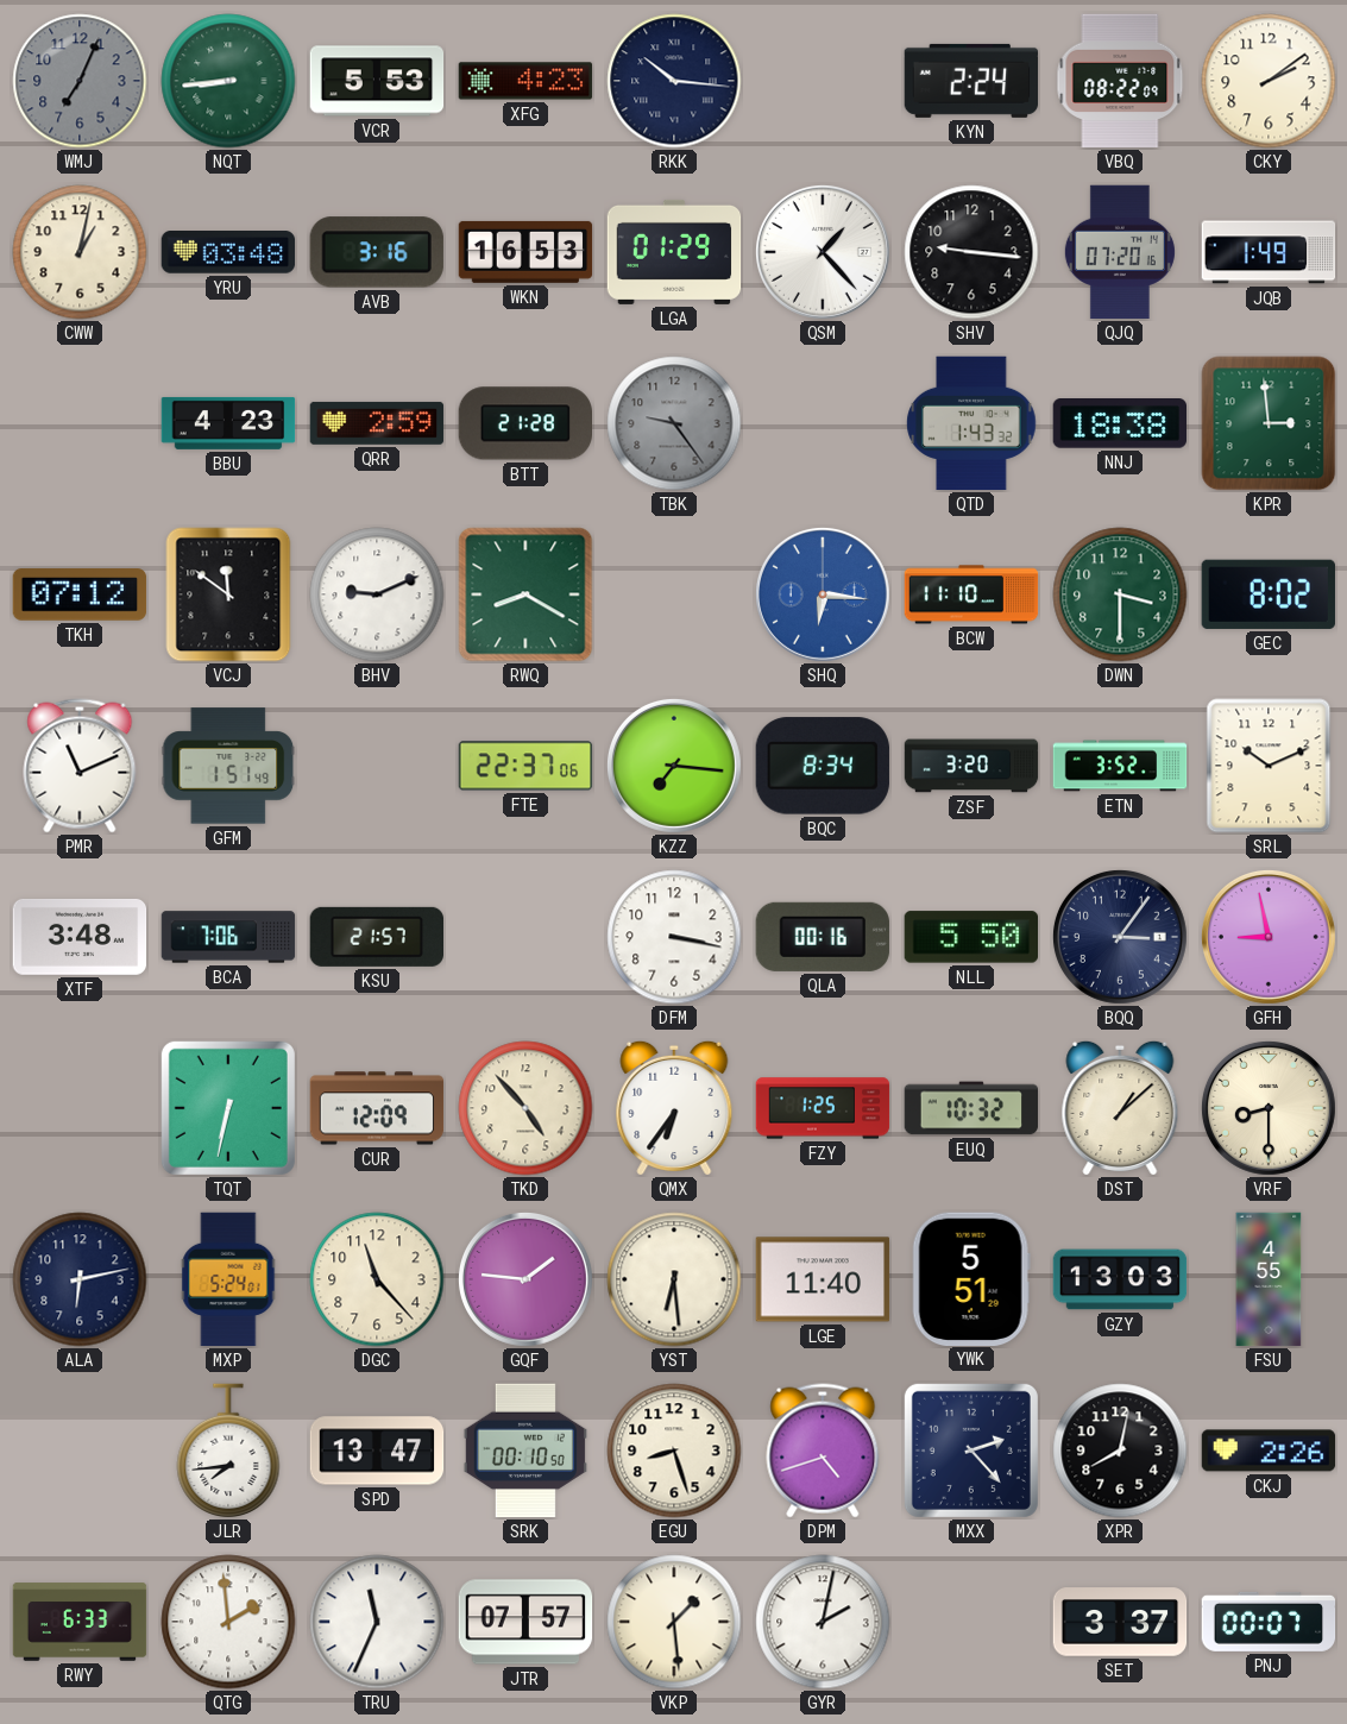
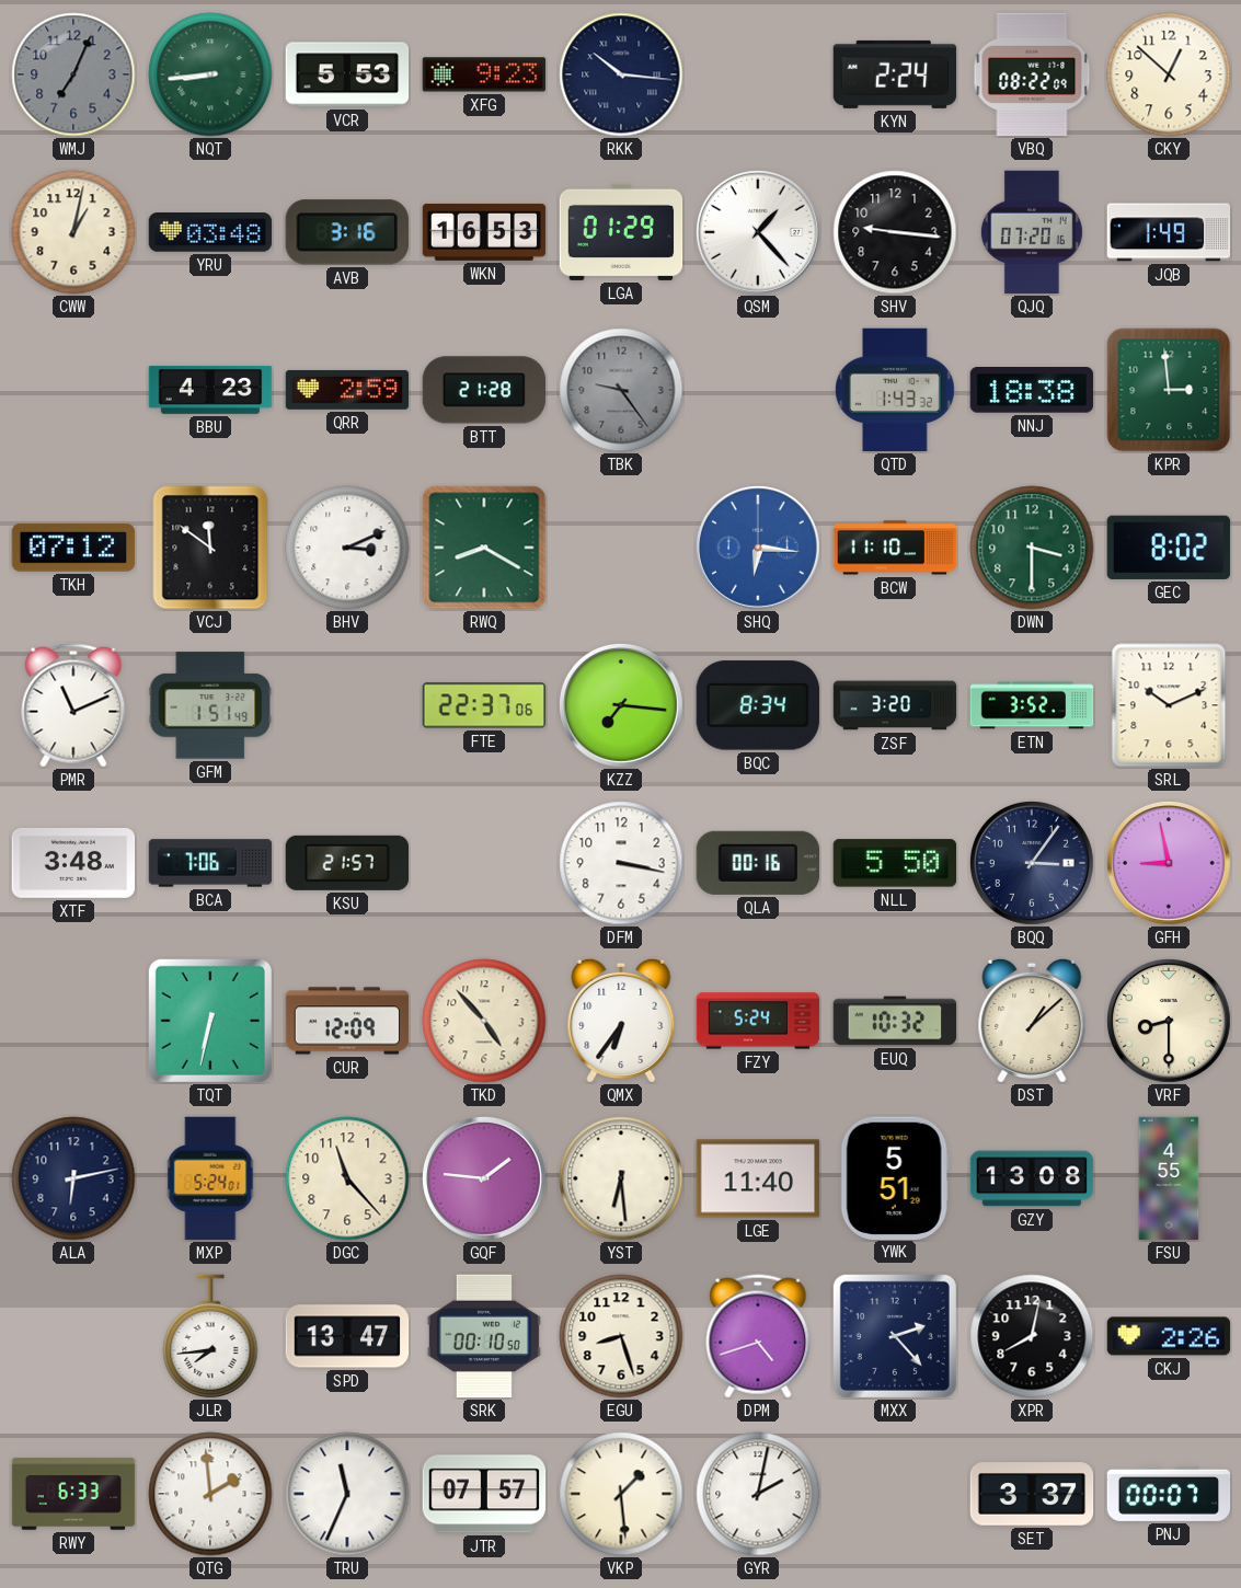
XFG: 4:23 -> 9:23
CKY: 2:09 -> 12:52
BHV: 9:11 -> 3:11
FZY: 1:25 -> 5:24
GZY: 13:03 -> 13:08
